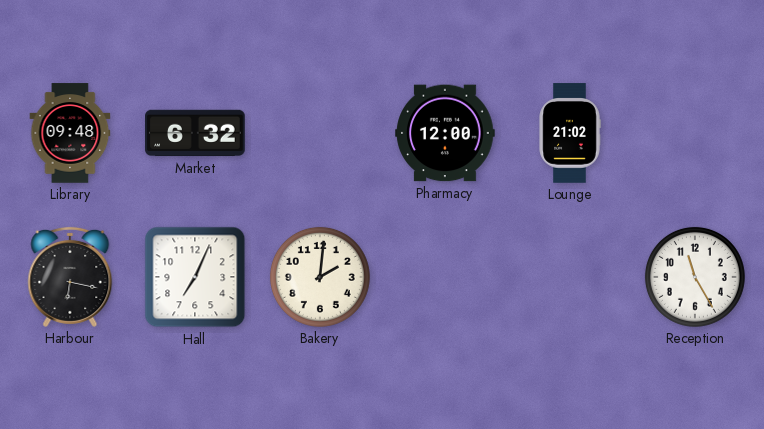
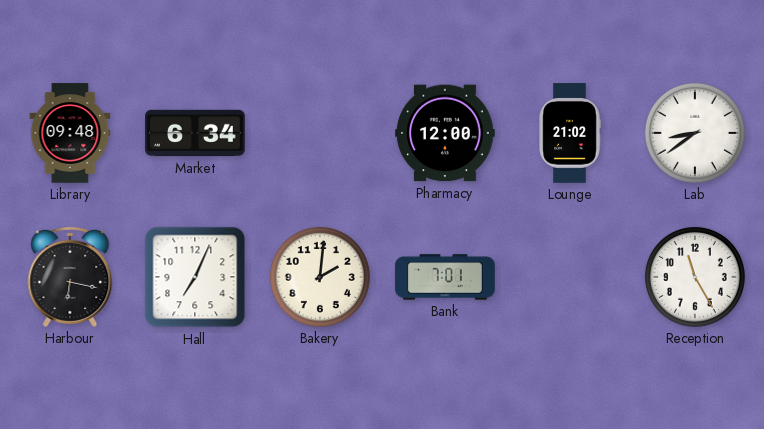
Market: 6:32 -> 6:34
Lab: none -> 8:39
Bank: none -> 7:01
